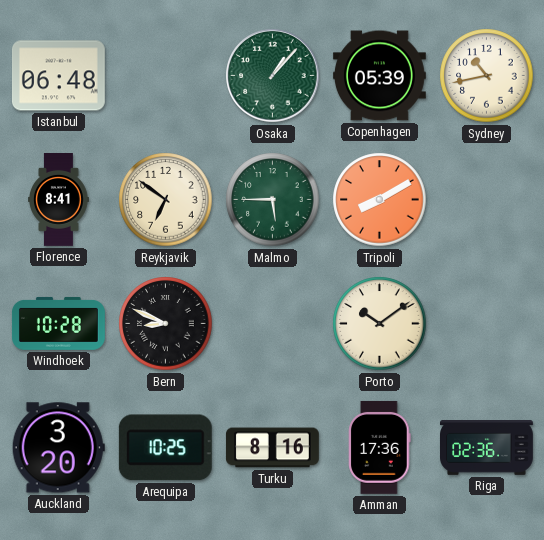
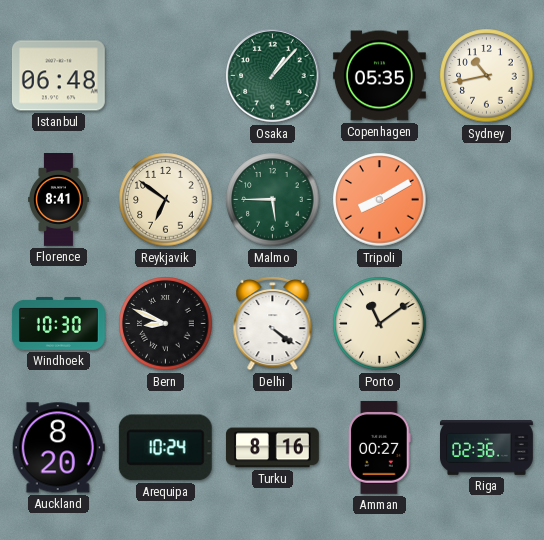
Copenhagen: 05:39 -> 05:35
Windhoek: 10:28 -> 10:30
Delhi: none -> 4:21
Porto: 10:09 -> 11:09
Auckland: 3:20 -> 8:20
Arequipa: 10:25 -> 10:24
Amman: 17:36 -> 00:27
